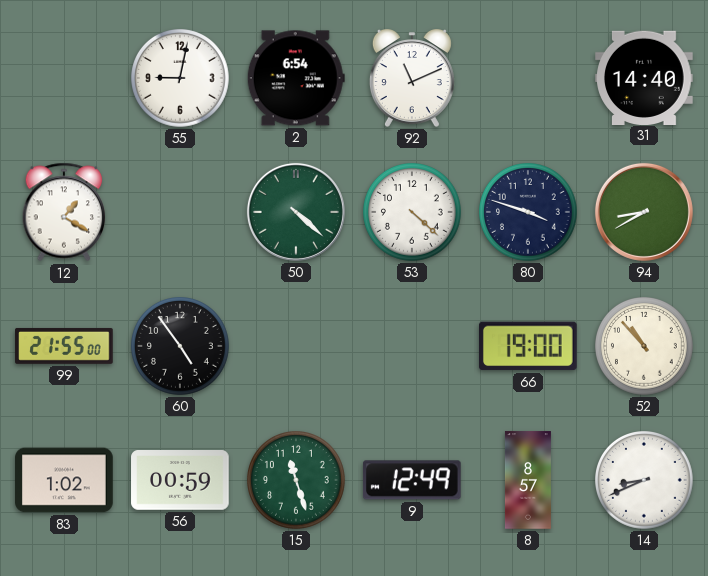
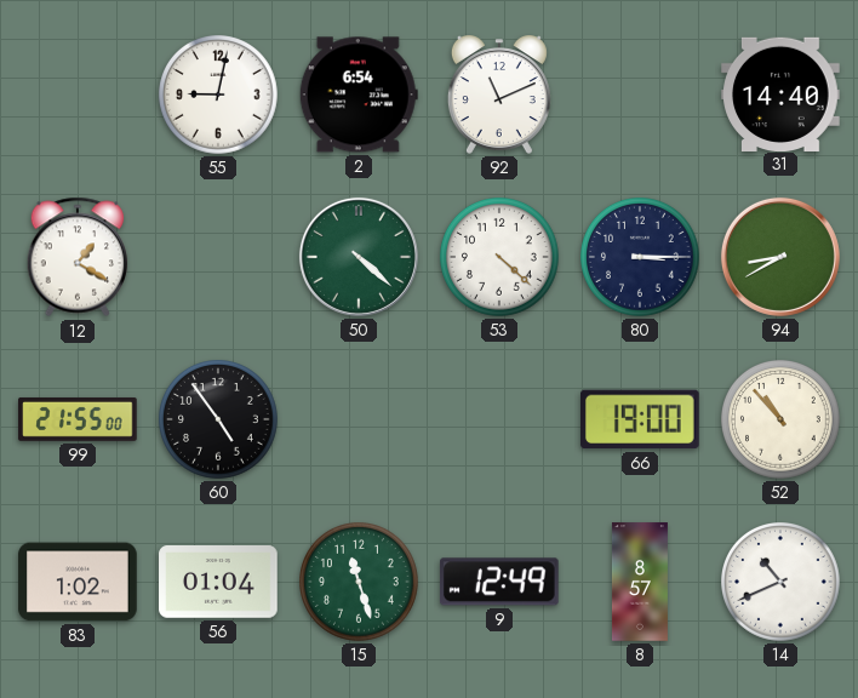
80: 3:48 -> 3:15
56: 00:59 -> 01:04
14: 8:41 -> 10:41
